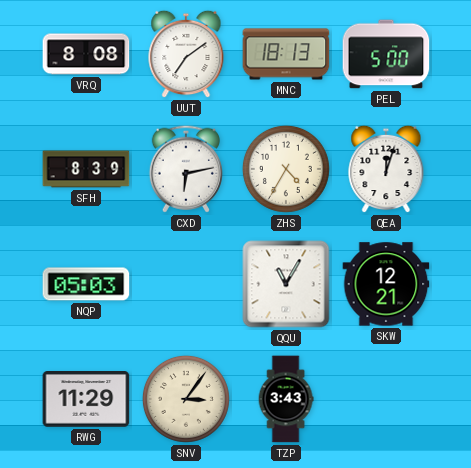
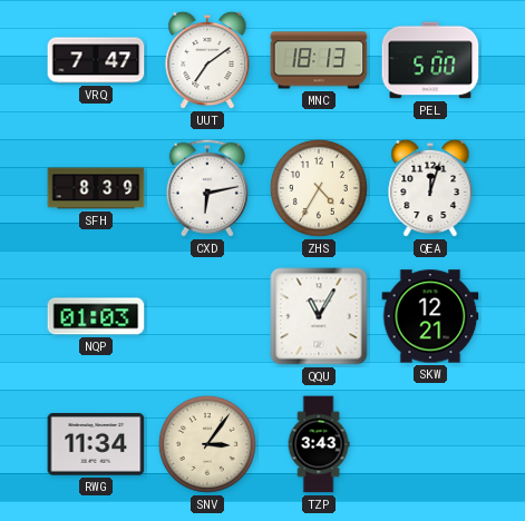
VRQ: 8:08 -> 7:47
NQP: 05:03 -> 01:03
RWG: 11:29 -> 11:34
